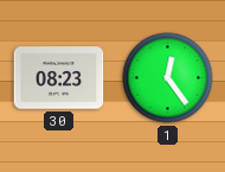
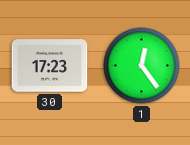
30: 08:23 -> 17:23
